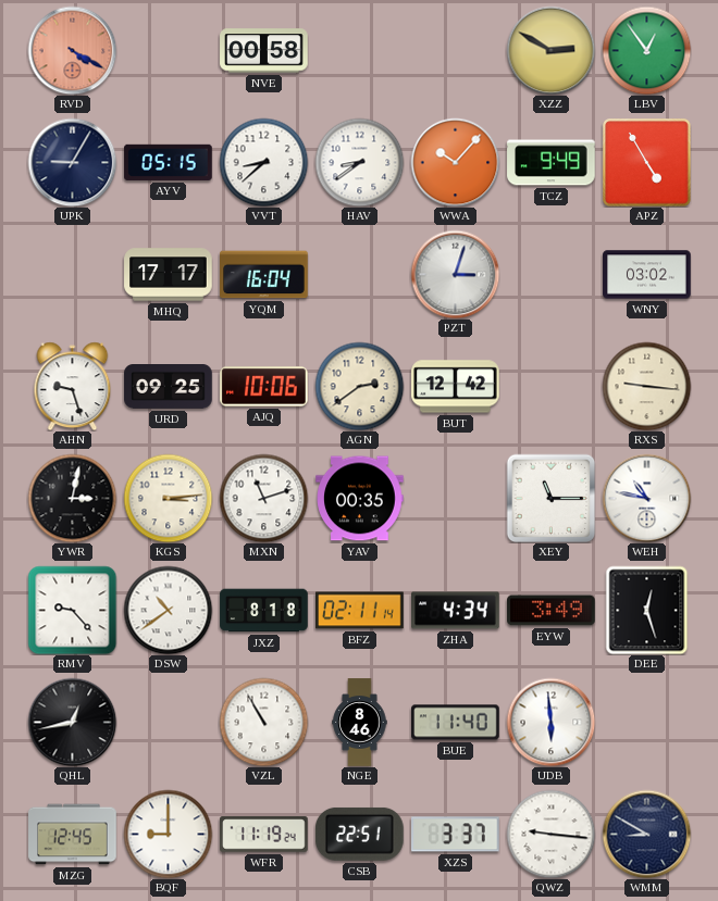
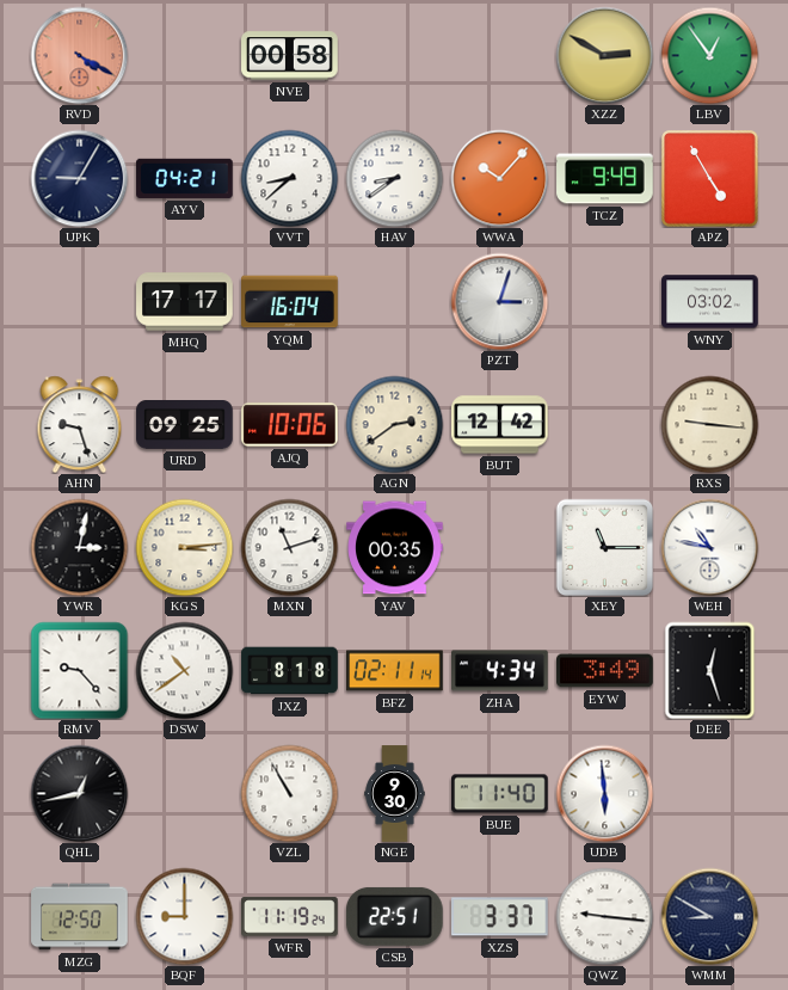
AYV: 05:15 -> 04:21
NGE: 8:46 -> 9:30
MZG: 12:45 -> 12:50
